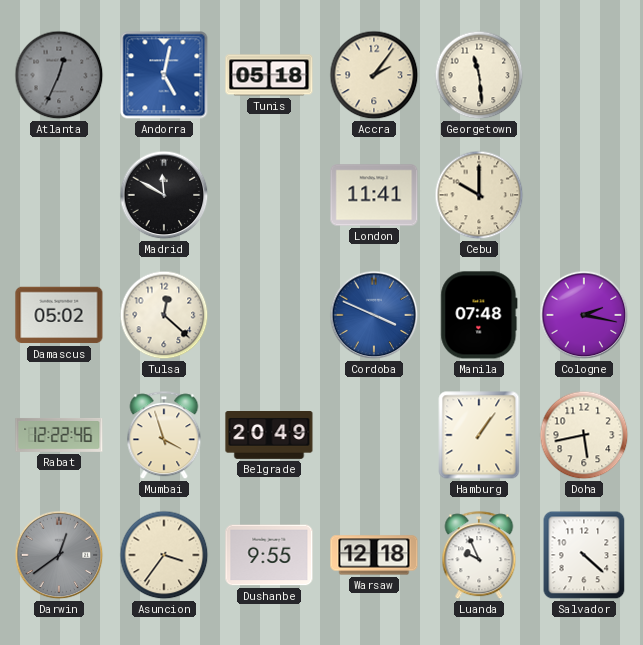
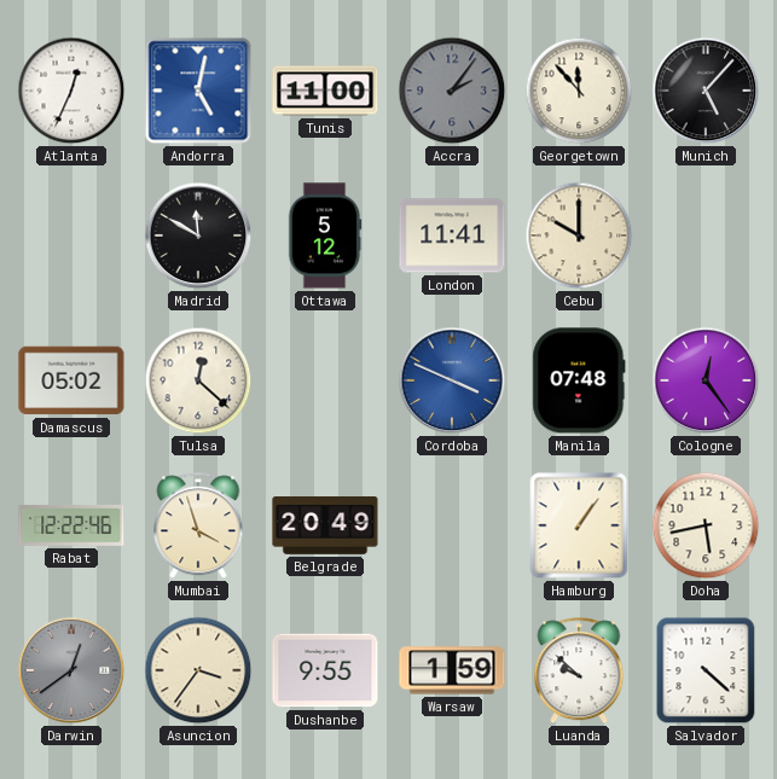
Atlanta dial: grey -> white
Tunis: 05:18 -> 11:00
Accra dial: cream -> grey
Georgetown: 11:29 -> 11:53
Munich: none -> 5:07
Ottawa: none -> 5:12
Cologne: 2:17 -> 12:24
Warsaw: 12:18 -> 1:59
Luanda: 9:56 -> 9:52
